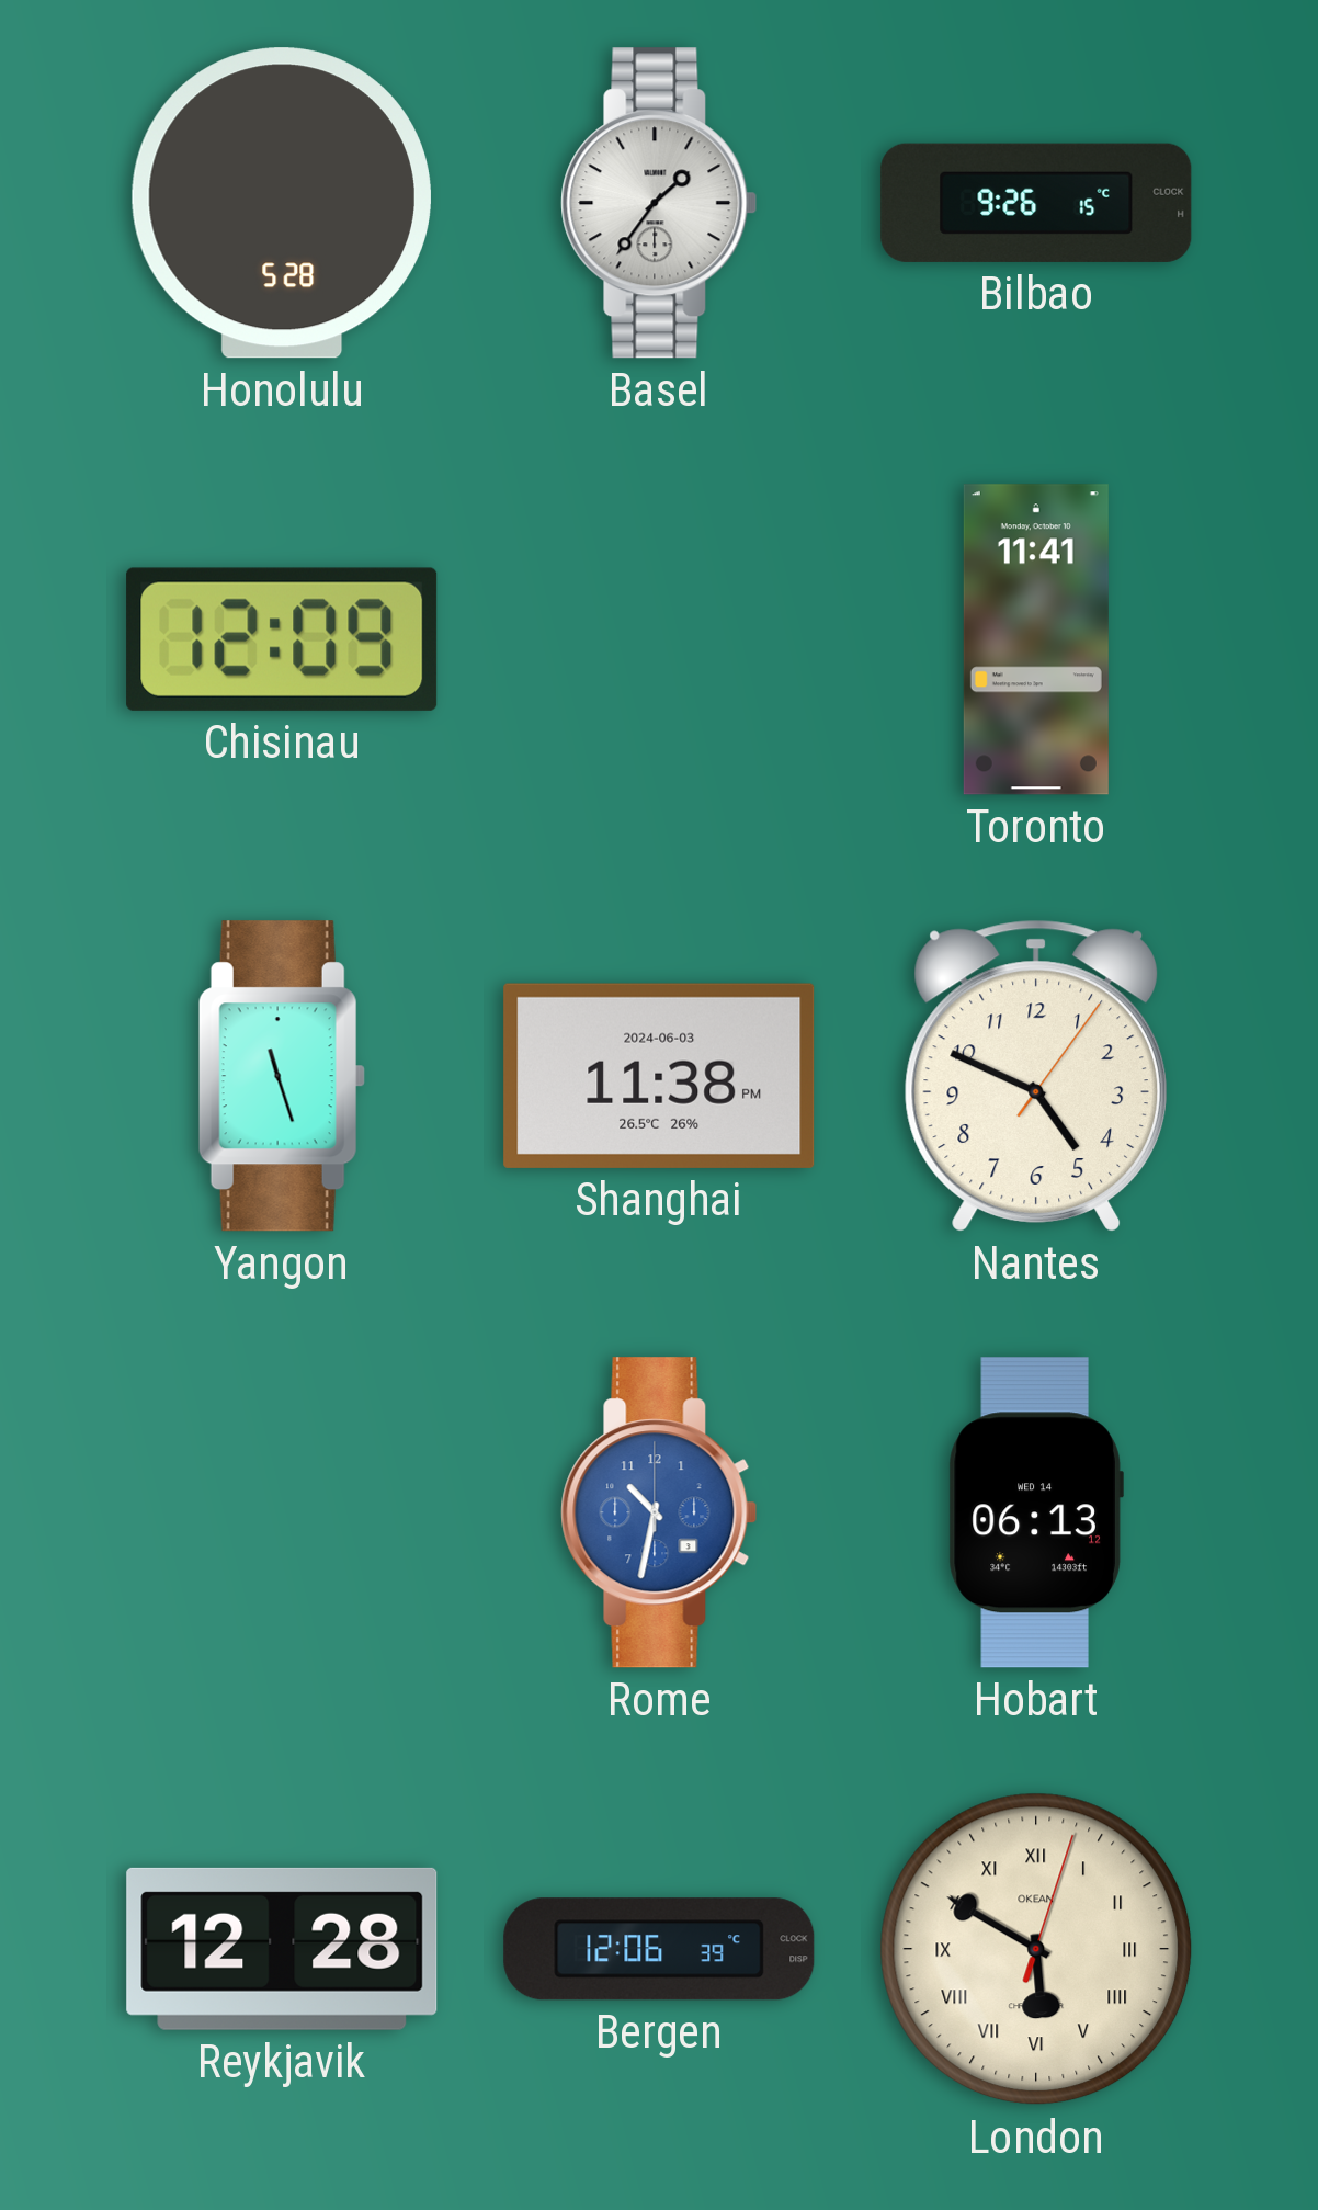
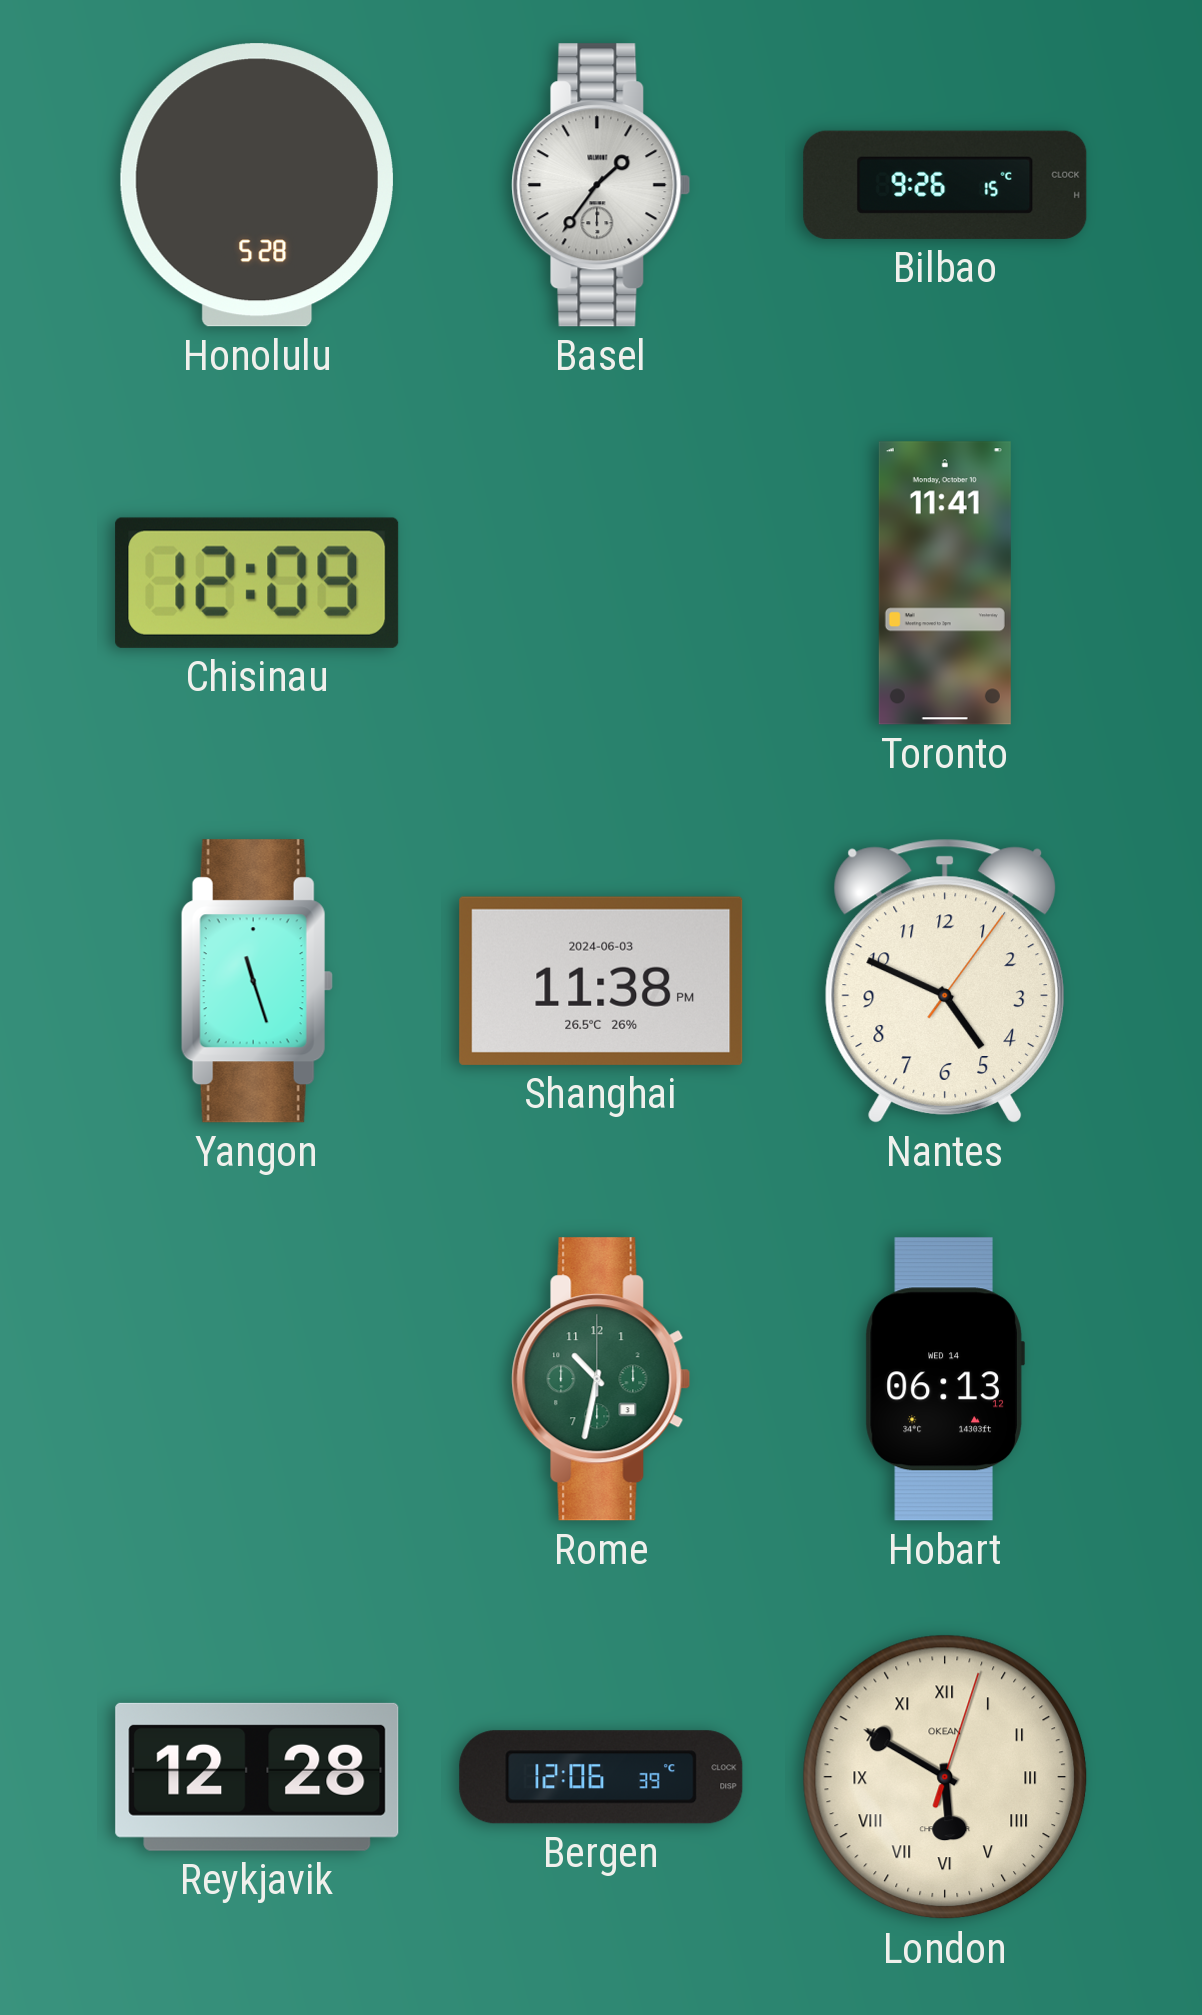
Rome dial: blue -> green
